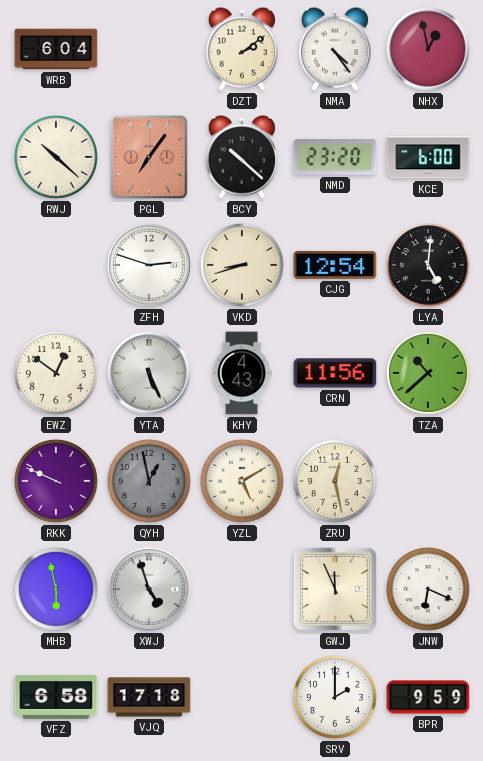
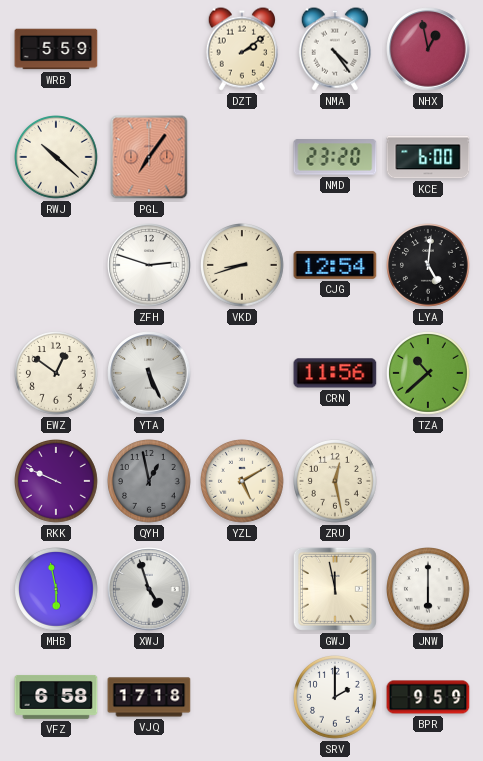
WRB: 6:04 -> 5:59
BCY: 10:22 -> none
KHY: 4:43 -> none
GWJ: 11:56 -> 11:58
JNW: 6:19 -> 6:00
